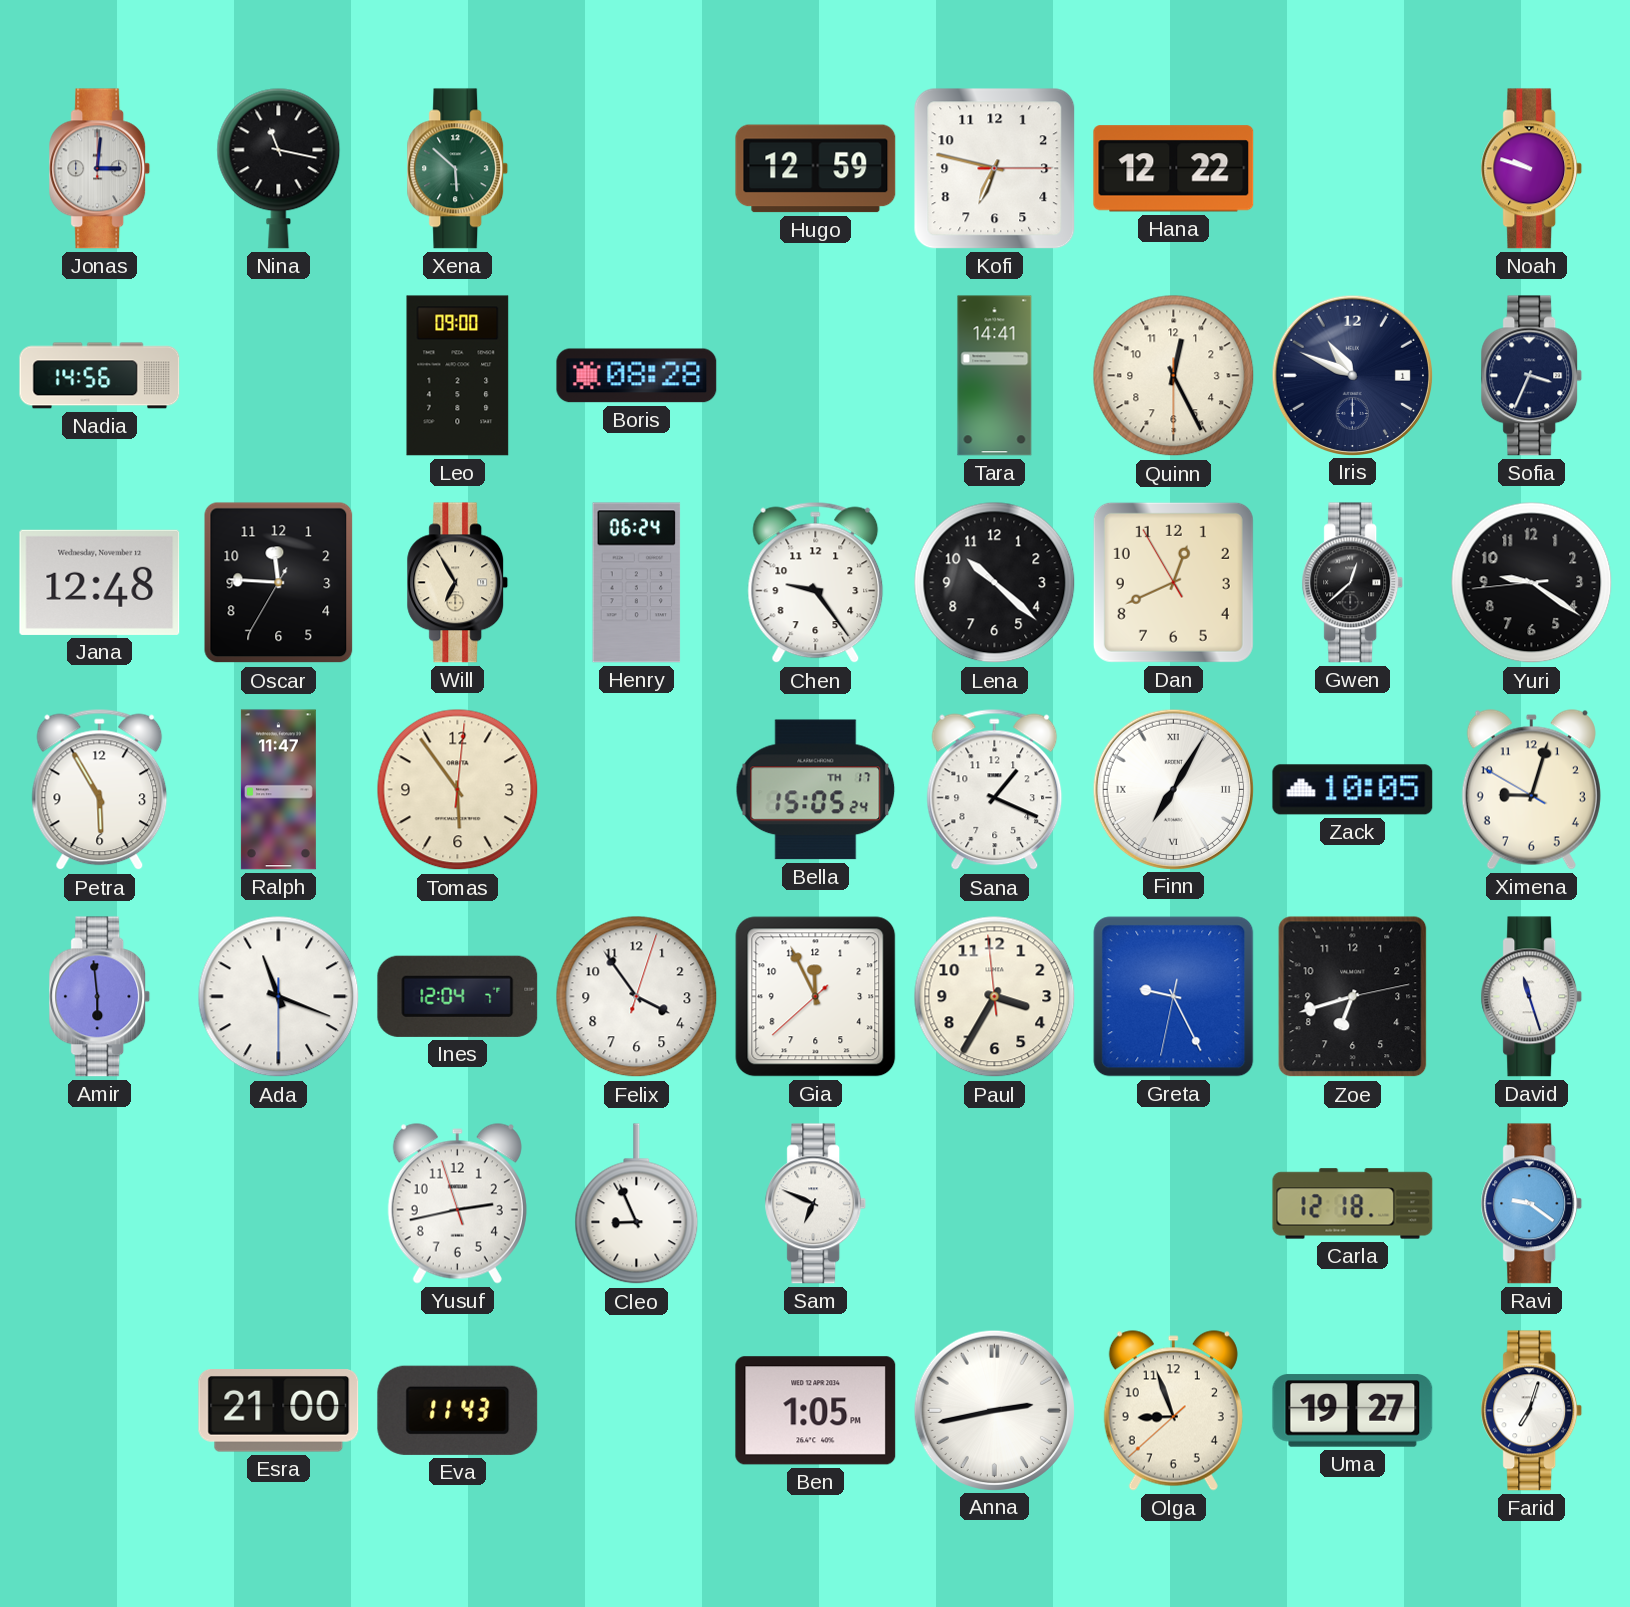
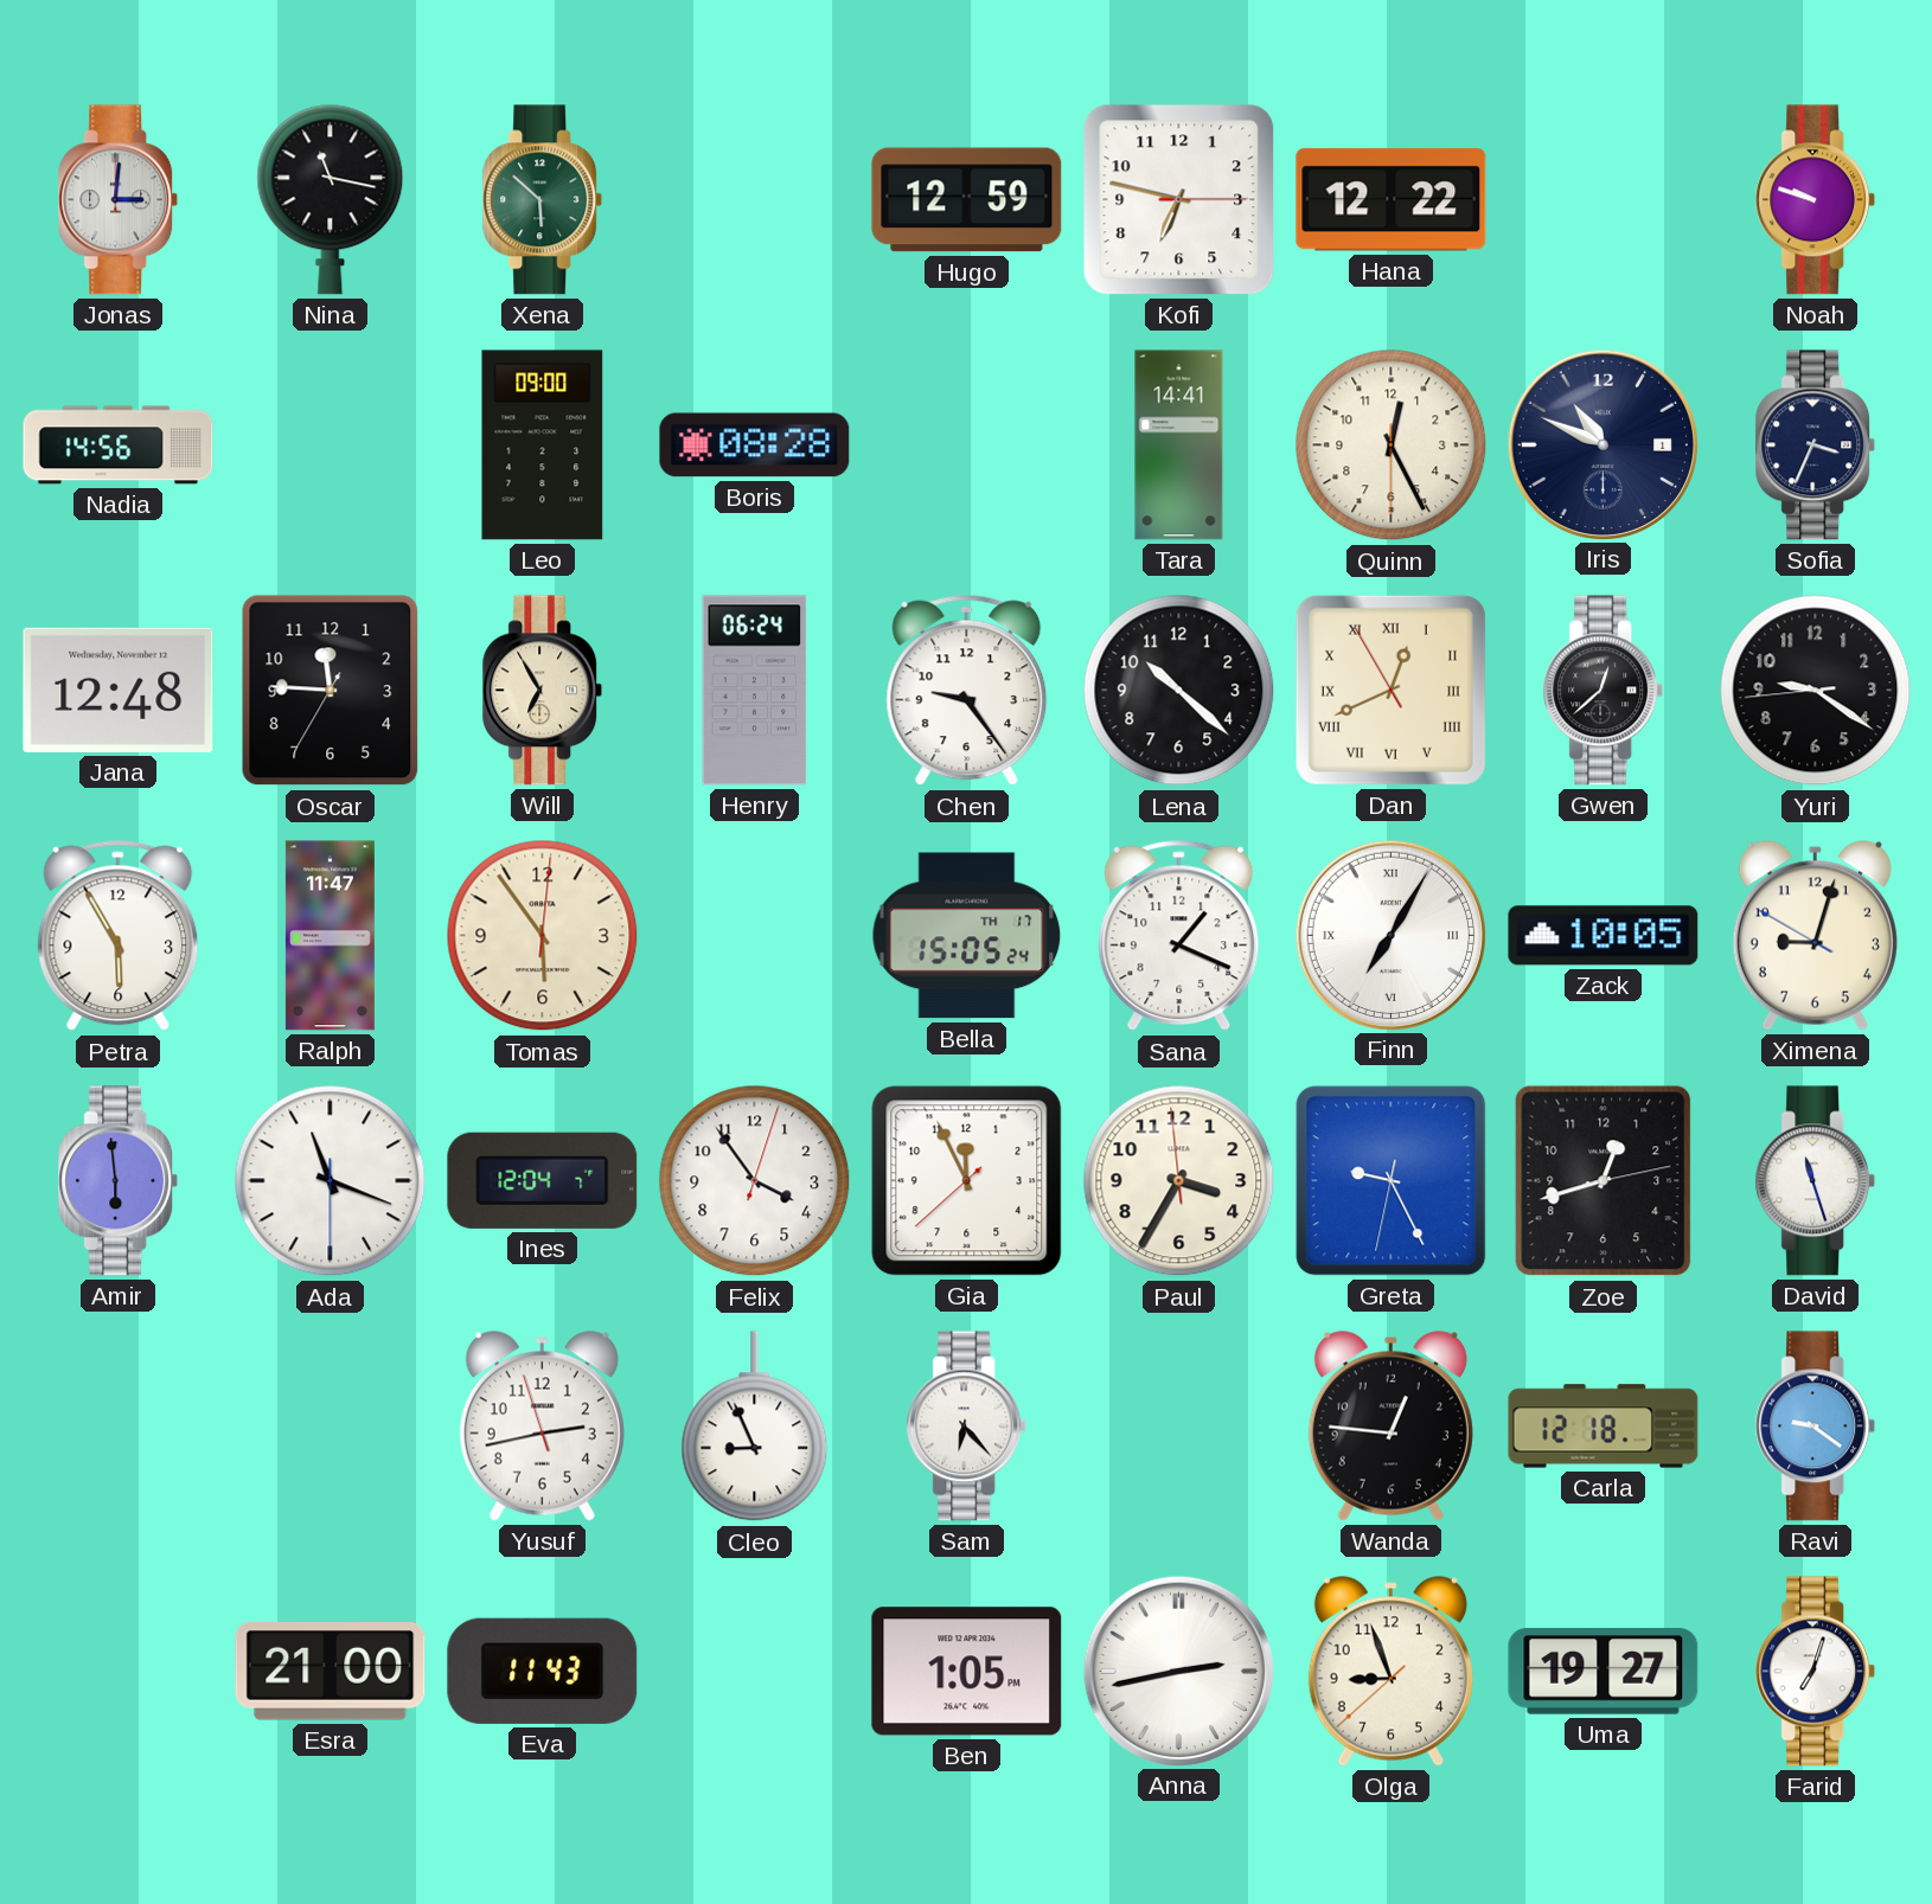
Dan numerals: Arabic -> Roman
Zoe: 6:42 -> 12:42
Sam: 6:49 -> 6:23
Wanda: none -> 12:46
